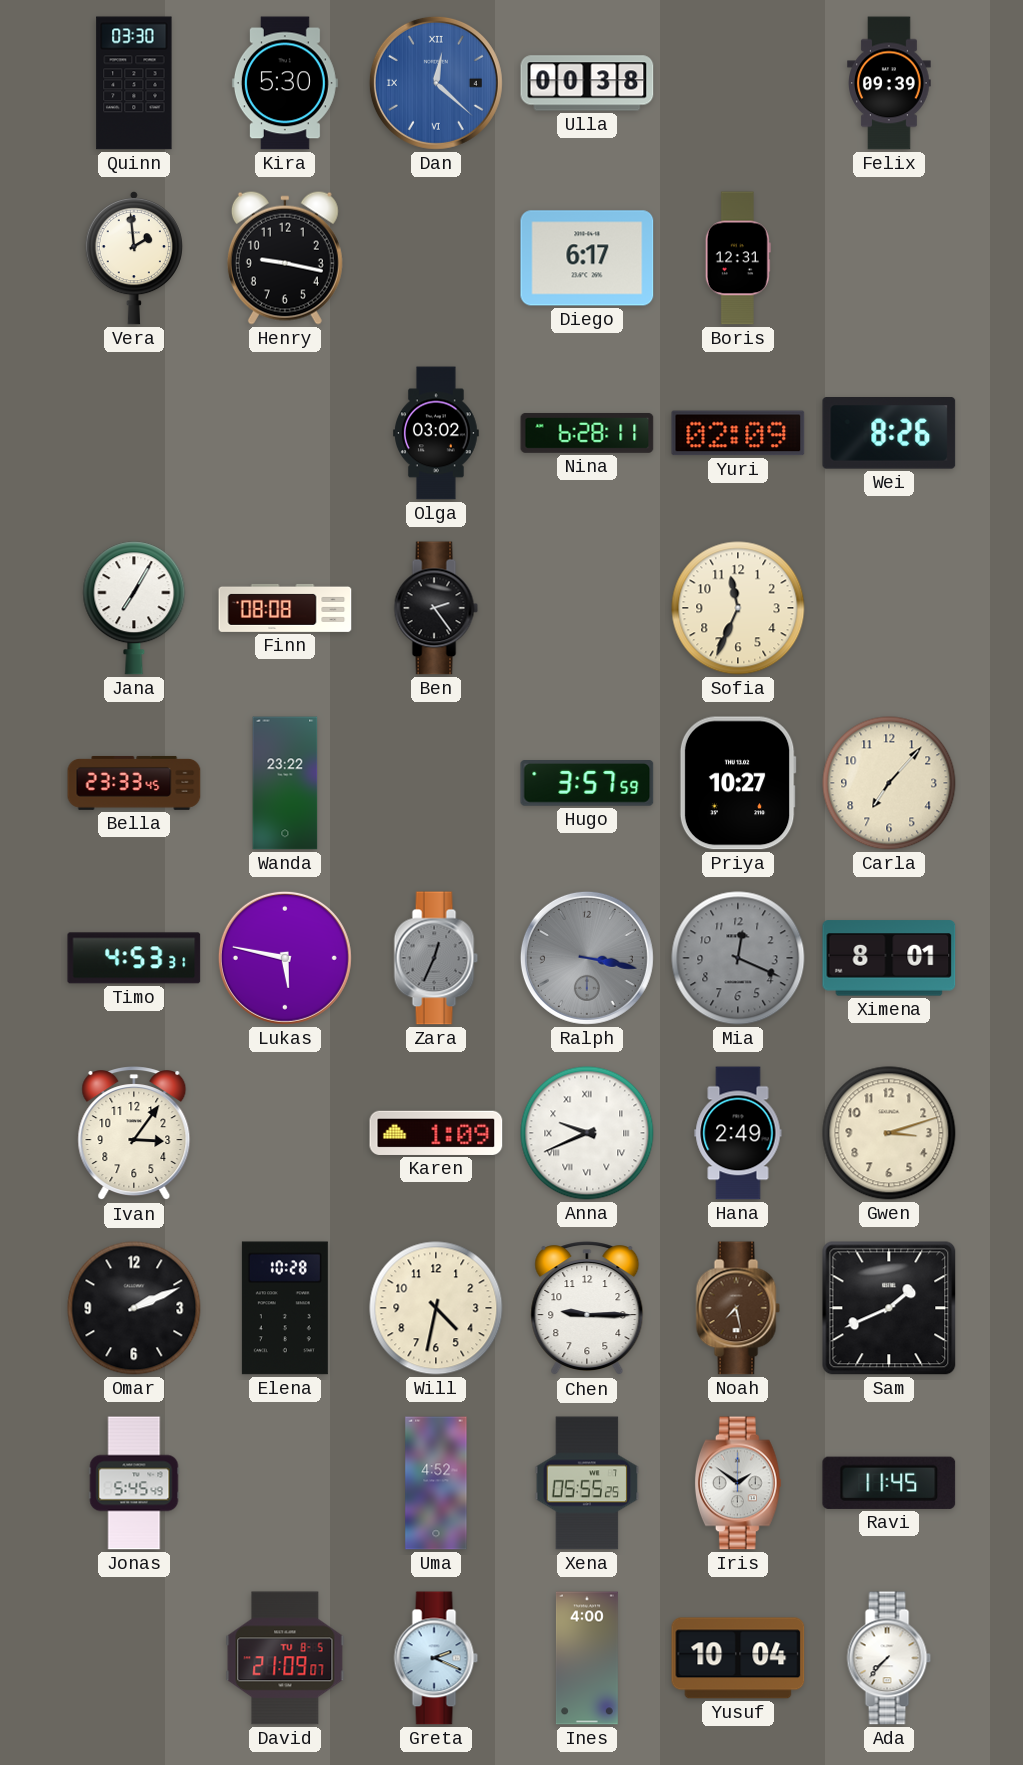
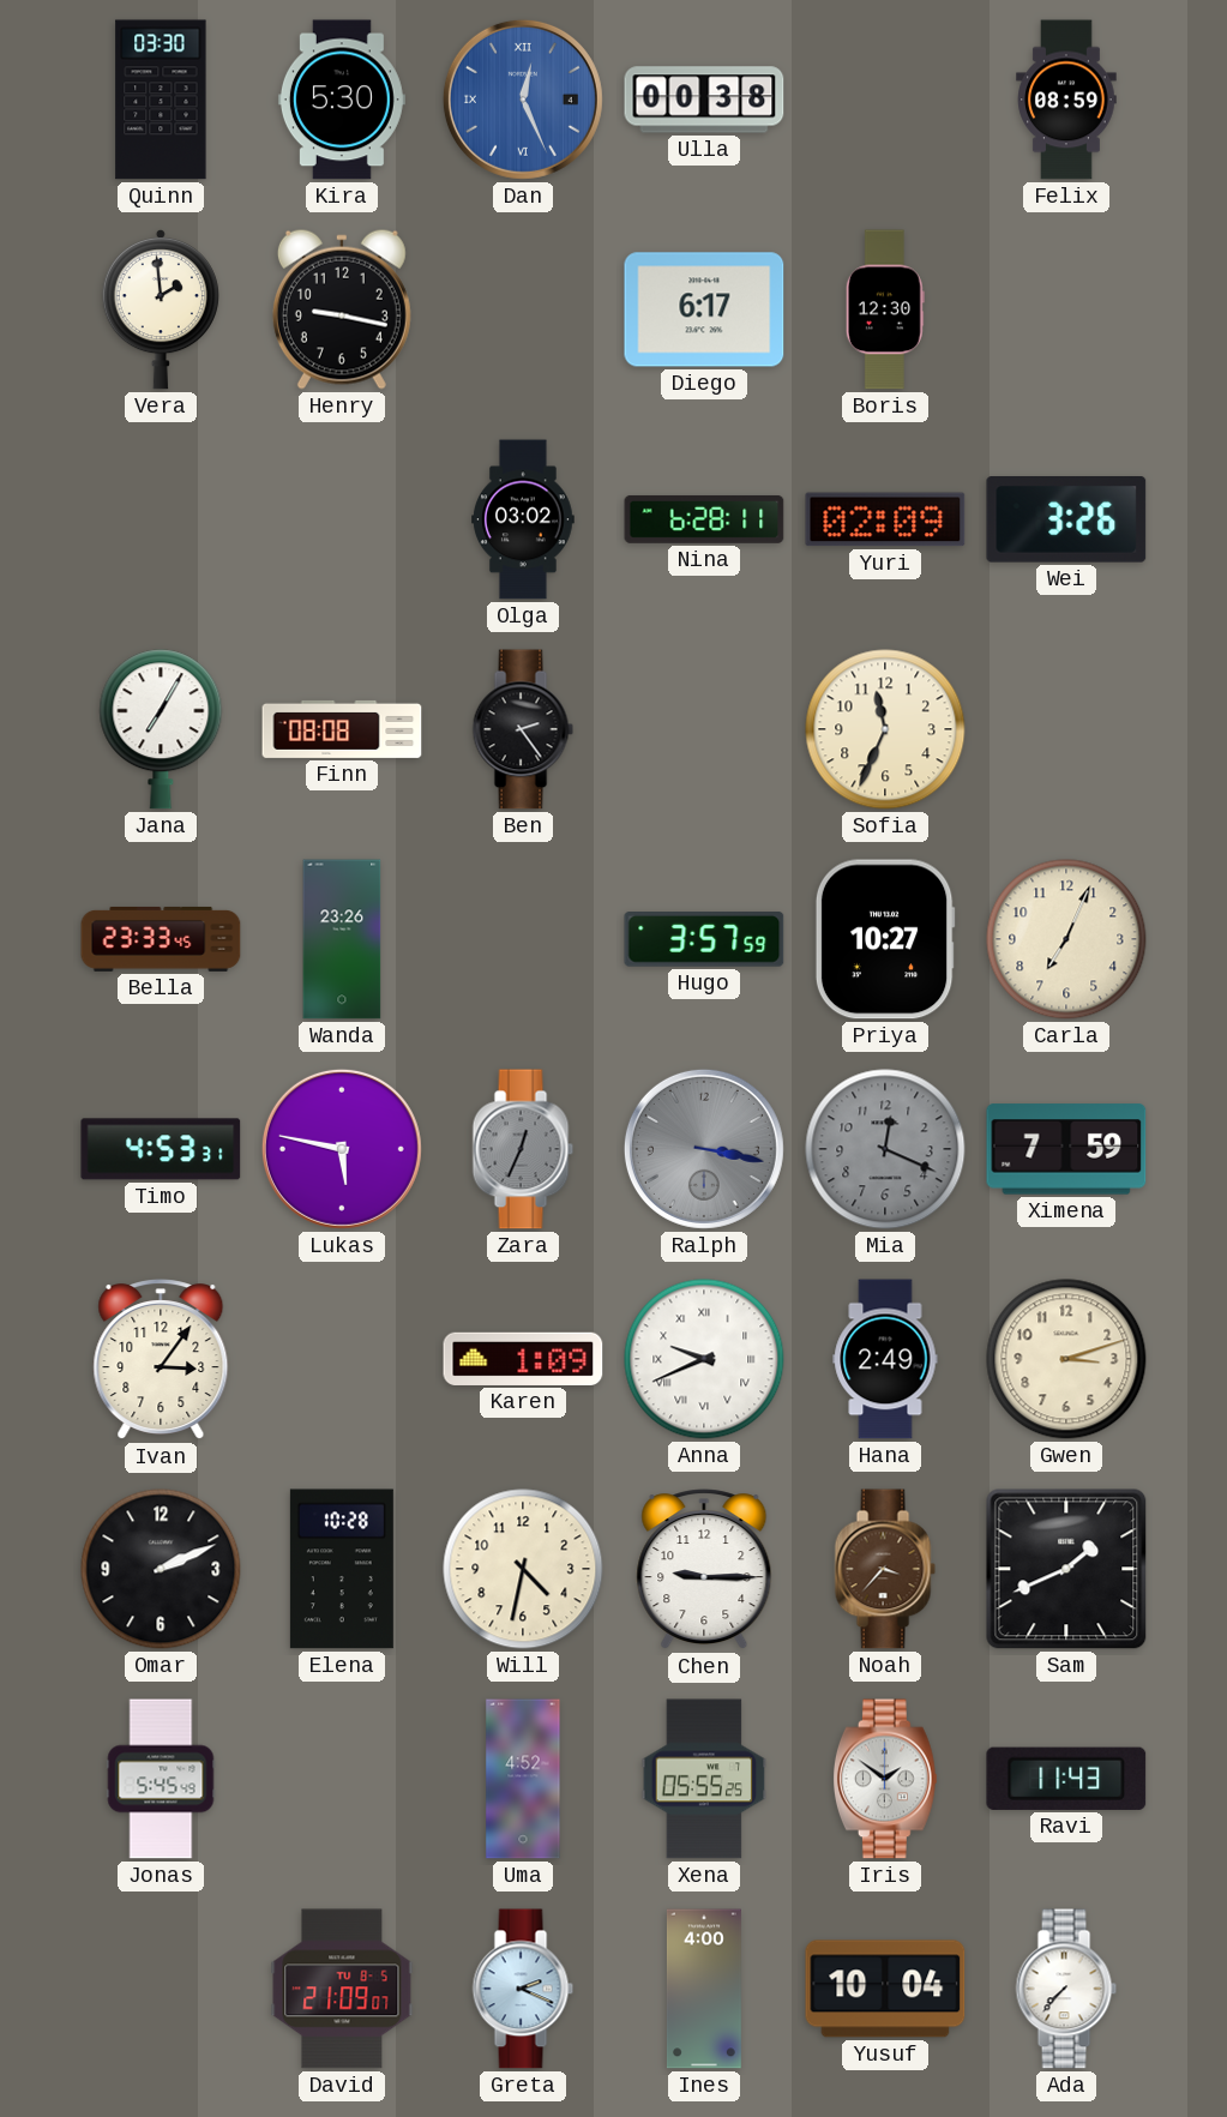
Dan: 12:22 -> 12:26
Felix: 09:39 -> 08:59
Boris: 12:31 -> 12:30
Wei: 8:26 -> 3:26
Wanda: 23:22 -> 23:26
Carla: 7:07 -> 7:04
Ximena: 8:01 -> 7:59
Noah: 7:28 -> 3:37
Ravi: 11:45 -> 11:43
